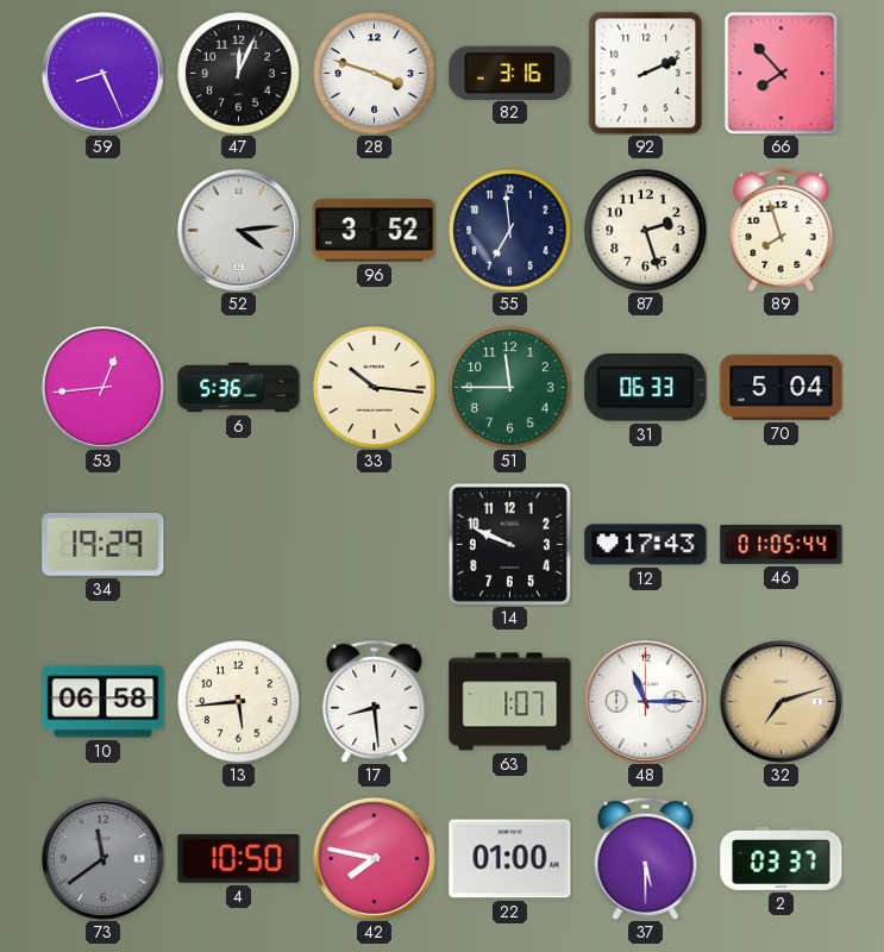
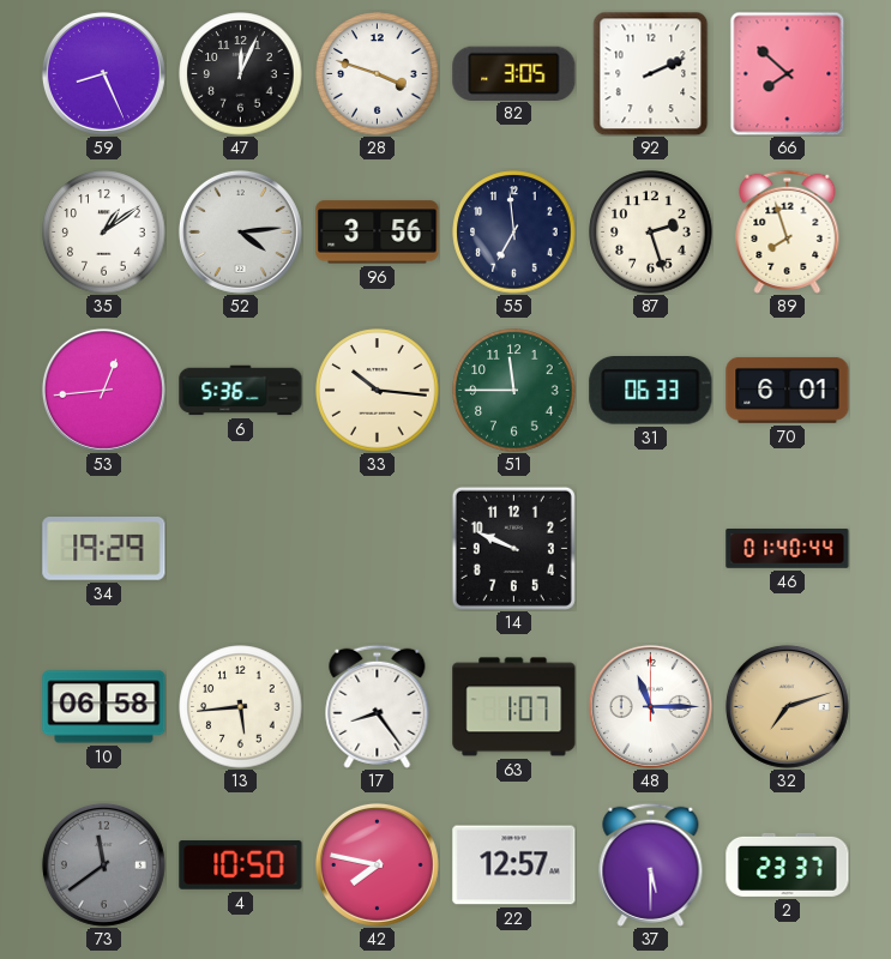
82: 3:16 -> 3:05
66: 7:53 -> 7:52
35: none -> 1:09
96: 3:52 -> 3:56
70: 5:04 -> 6:01
12: 17:43 -> none
46: 01:05 -> 01:40
17: 8:29 -> 8:24
22: 01:00 -> 12:57
2: 03:37 -> 23:37
